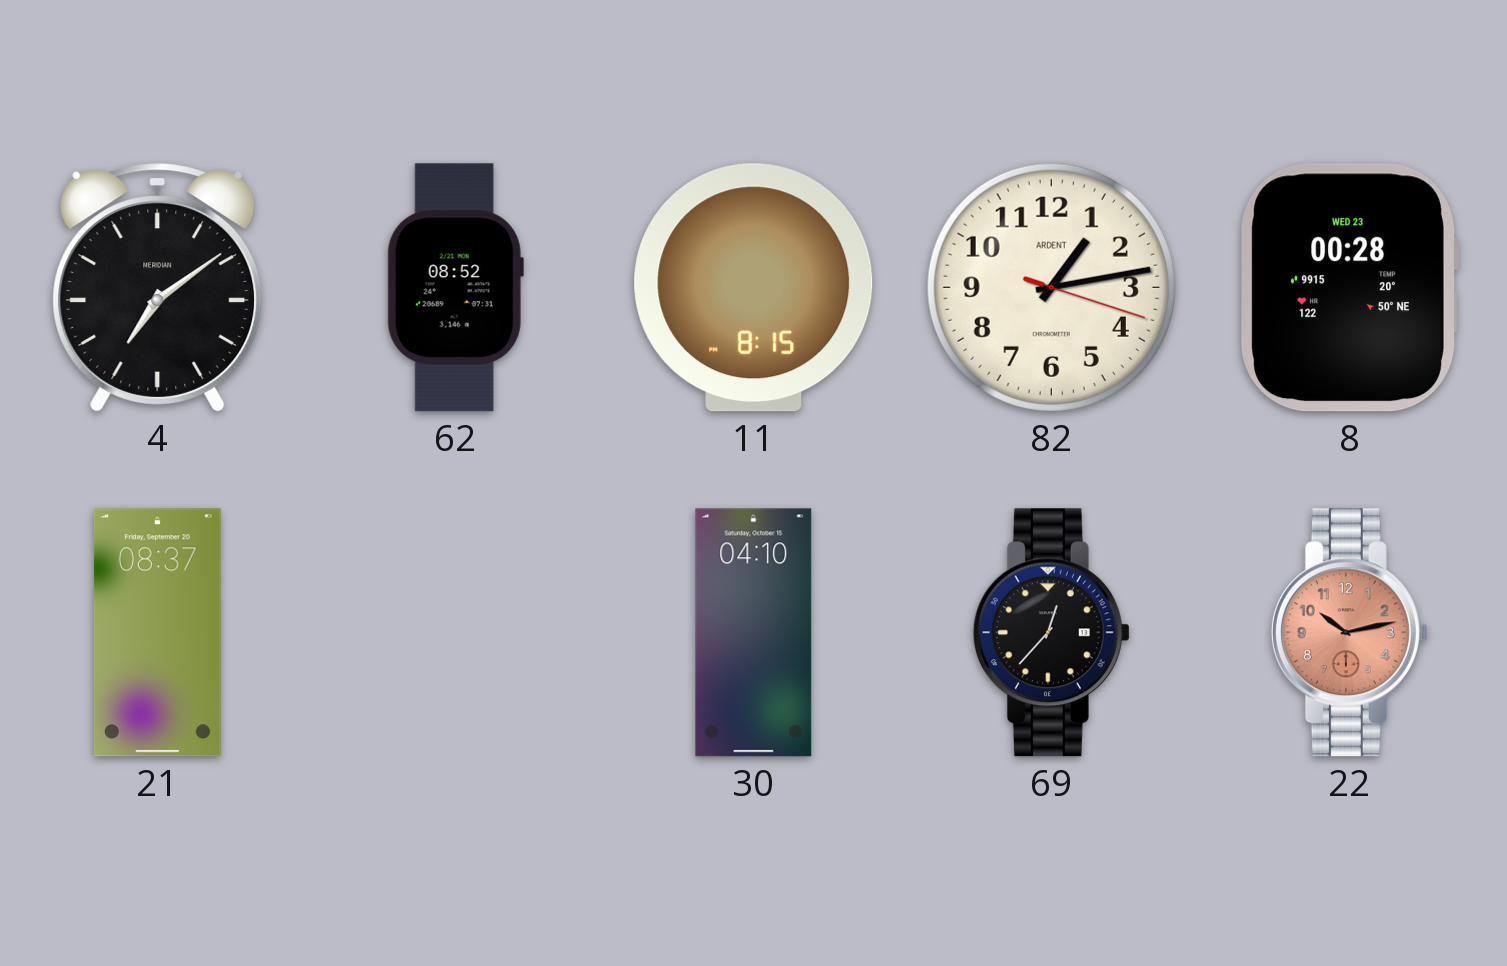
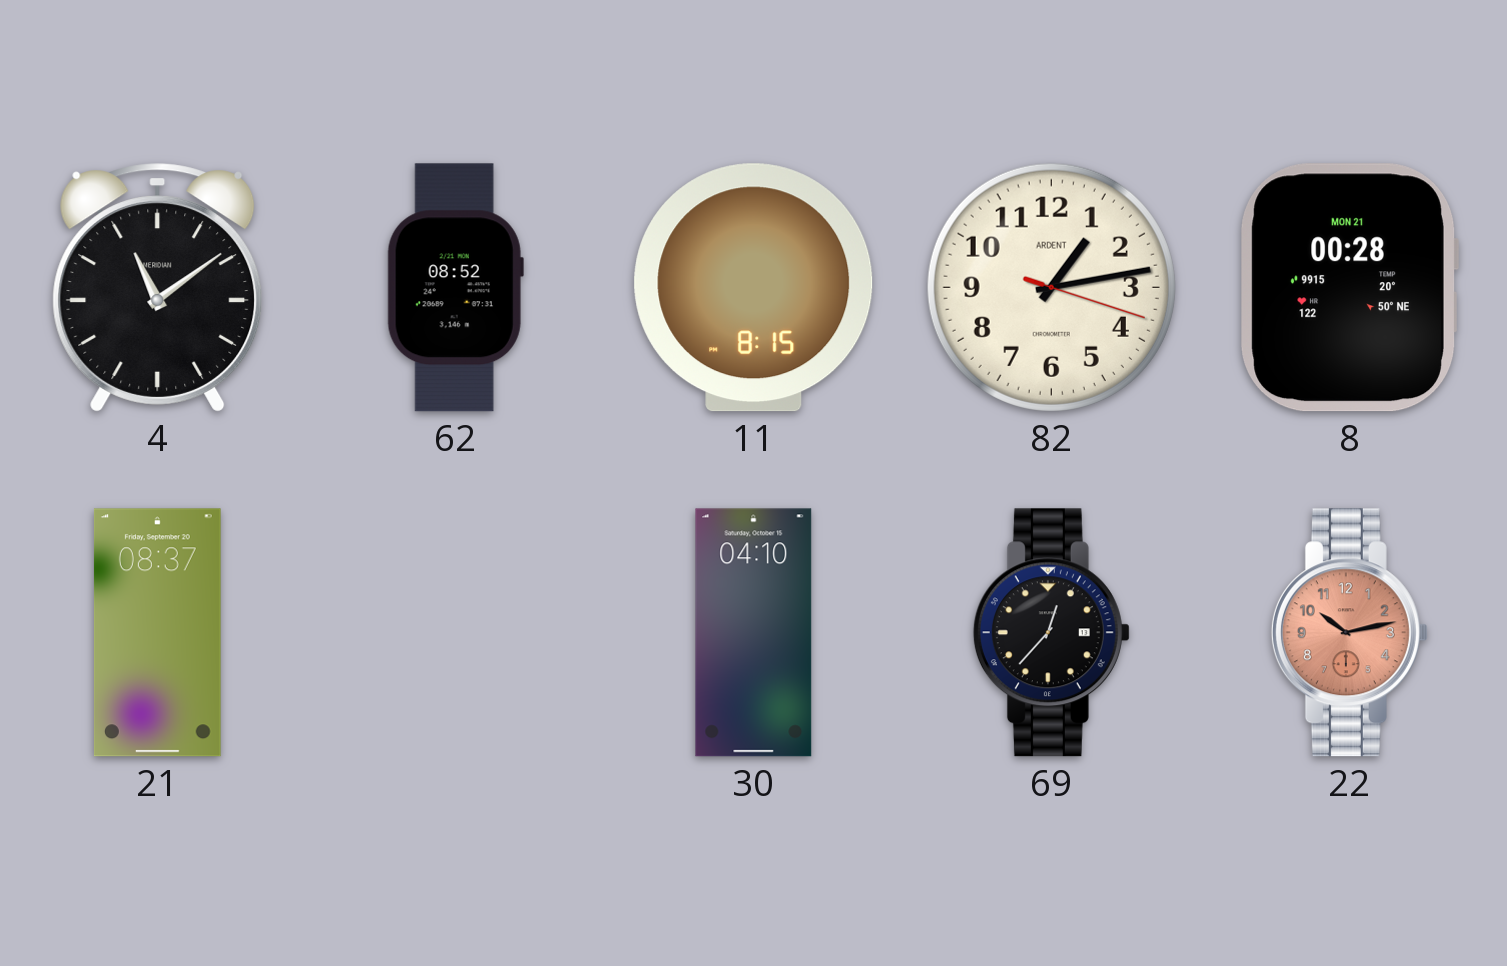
4: 7:09 -> 11:09
8 date: WED 23 -> MON 21
